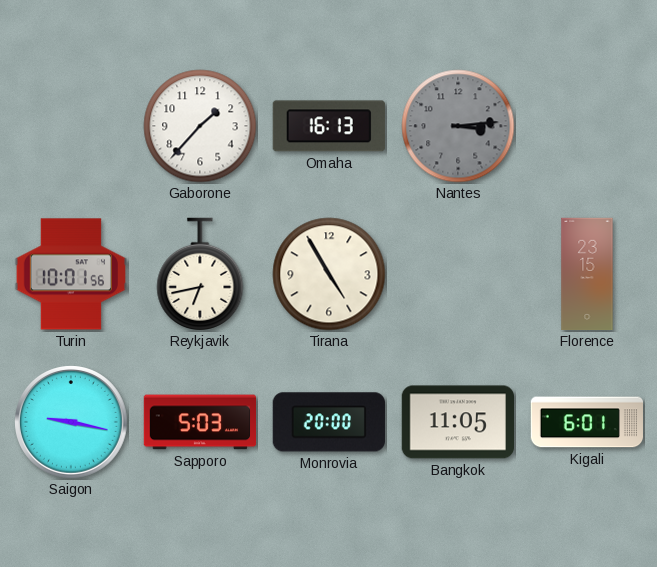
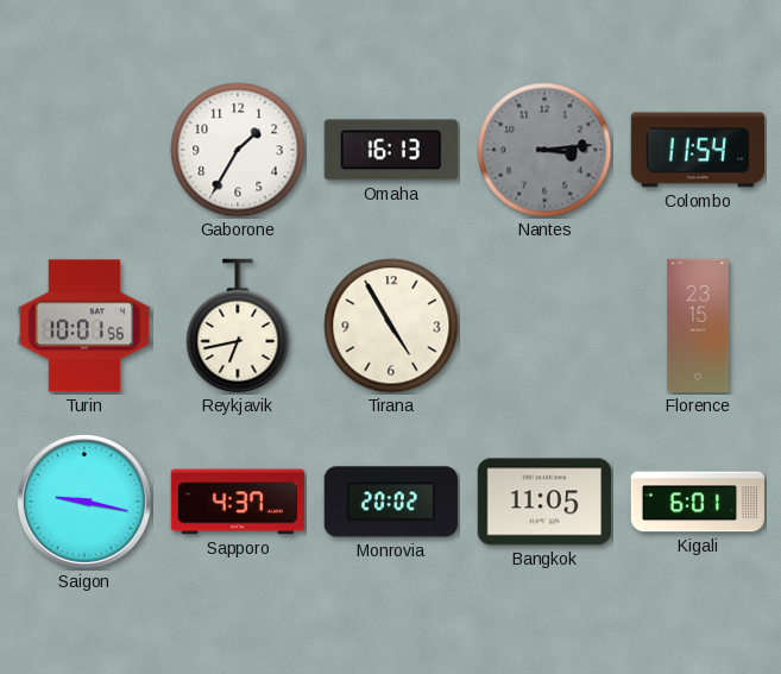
Gaborone: 1:37 -> 1:35
Colombo: none -> 11:54
Sapporo: 5:03 -> 4:37
Monrovia: 20:00 -> 20:02
